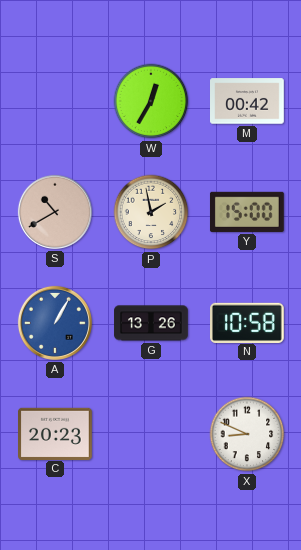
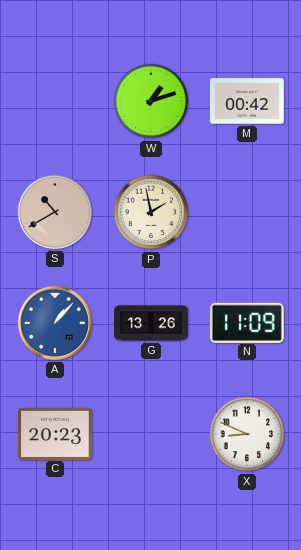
W: 12:35 -> 1:12
Y: 15:00 -> none
A: 1:05 -> 1:07
N: 10:58 -> 11:09
